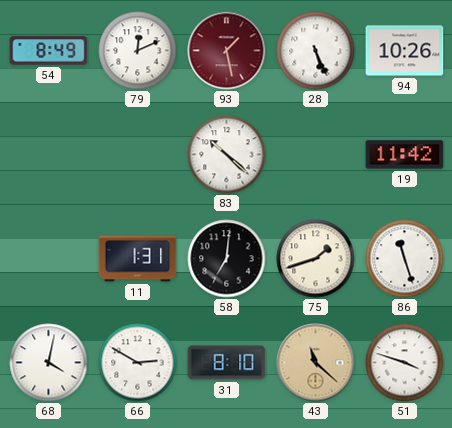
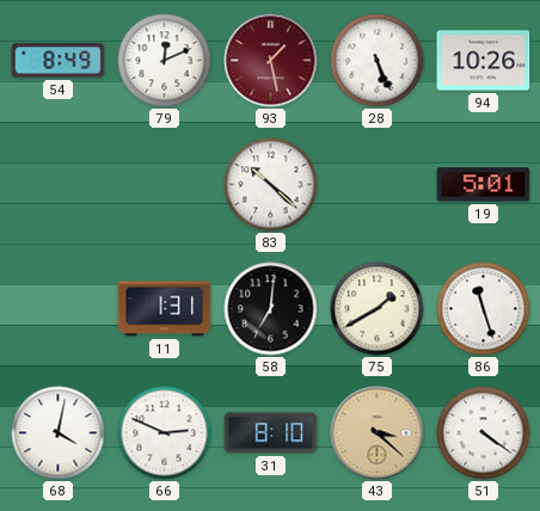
19: 11:42 -> 5:01
75: 1:42 -> 1:40
66: 2:50 -> 2:49
43: 11:22 -> 3:22
51: 3:48 -> 4:21
